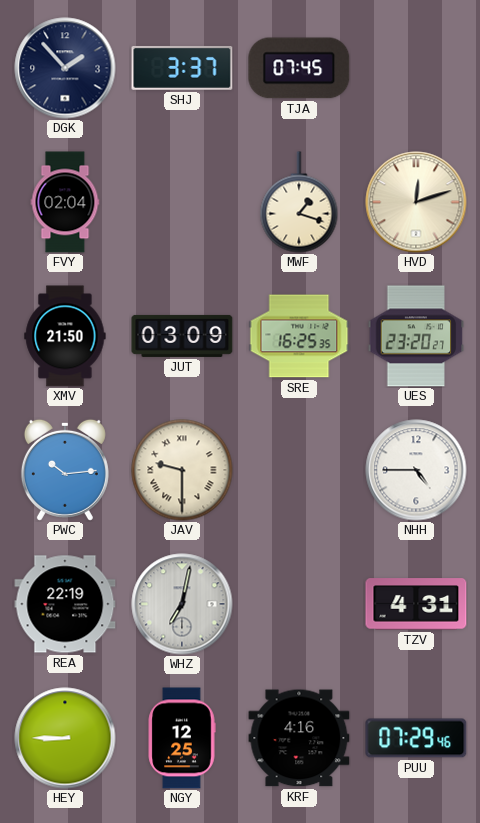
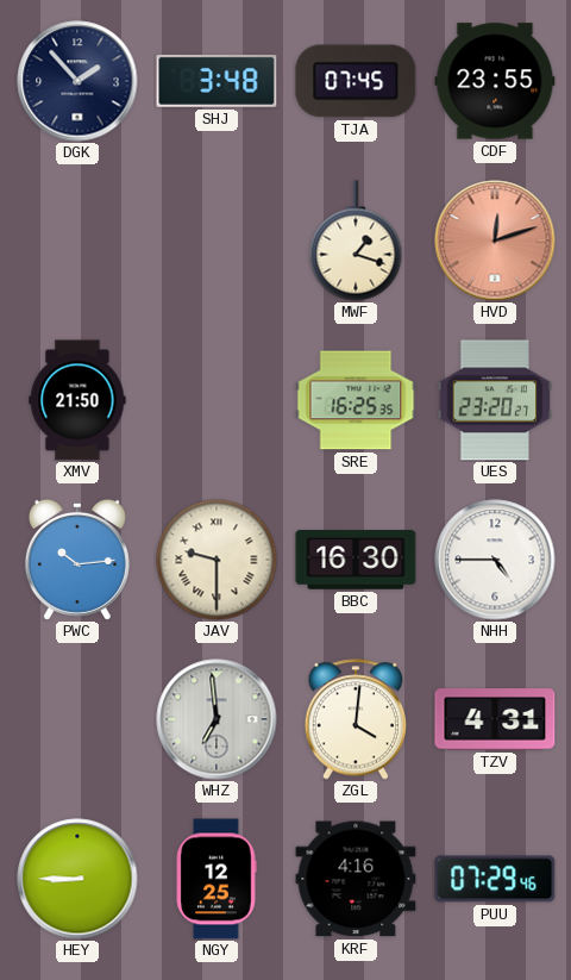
SHJ: 3:37 -> 3:48
CDF: none -> 23:55
FVY: 02:04 -> none
HVD dial: cream -> salmon
JUT: 03:09 -> none
BBC: none -> 16:30
REA: 22:19 -> none
WHZ: 7:02 -> 6:59
ZGL: none -> 4:01
